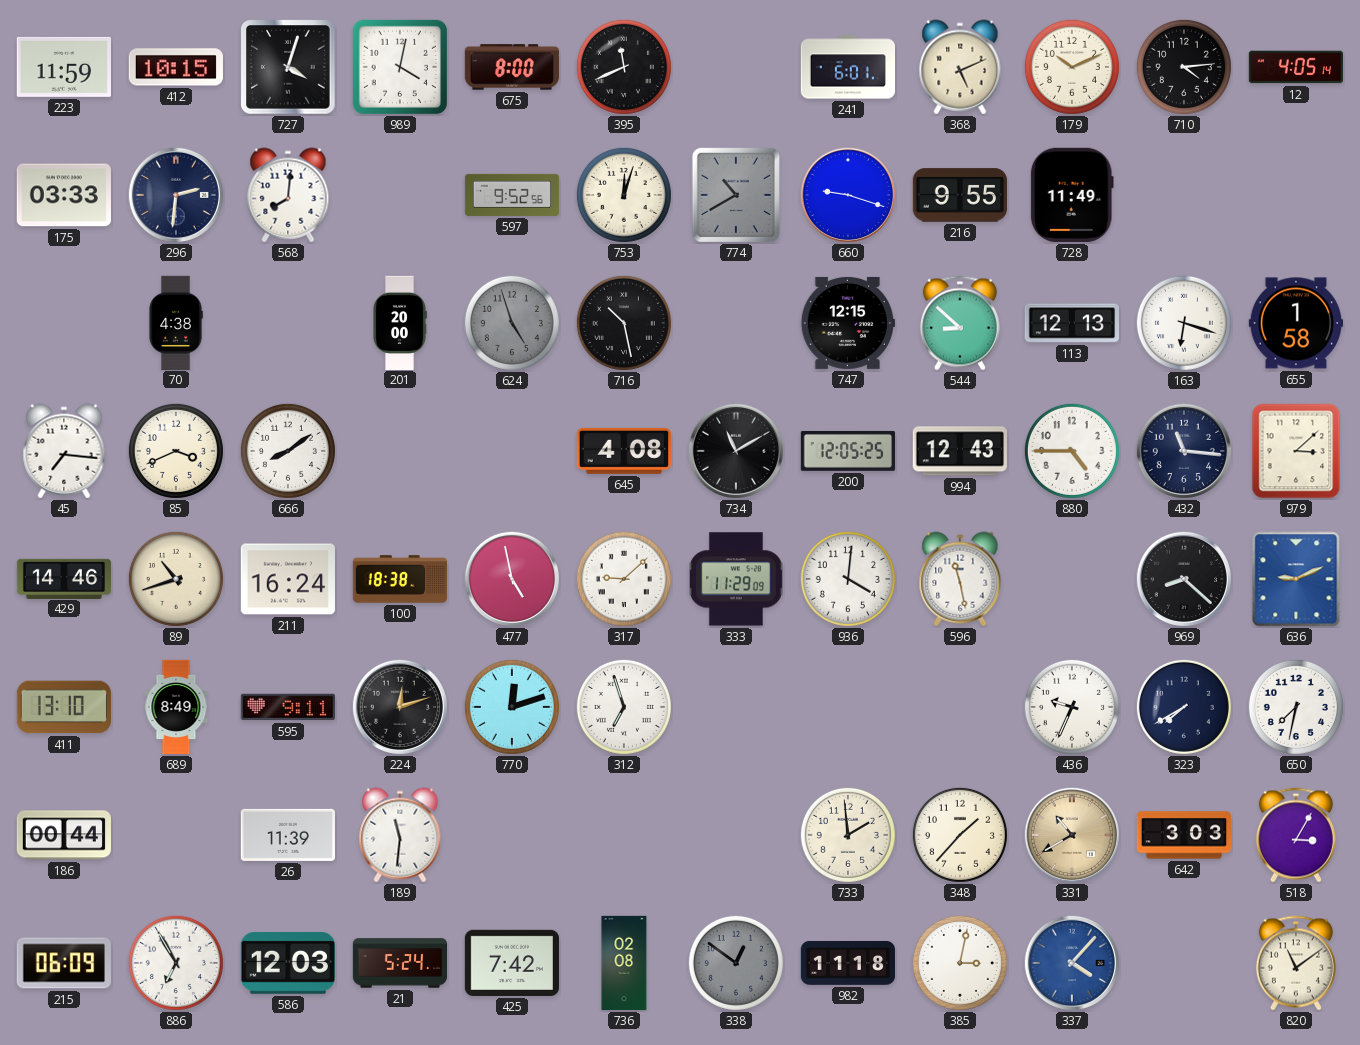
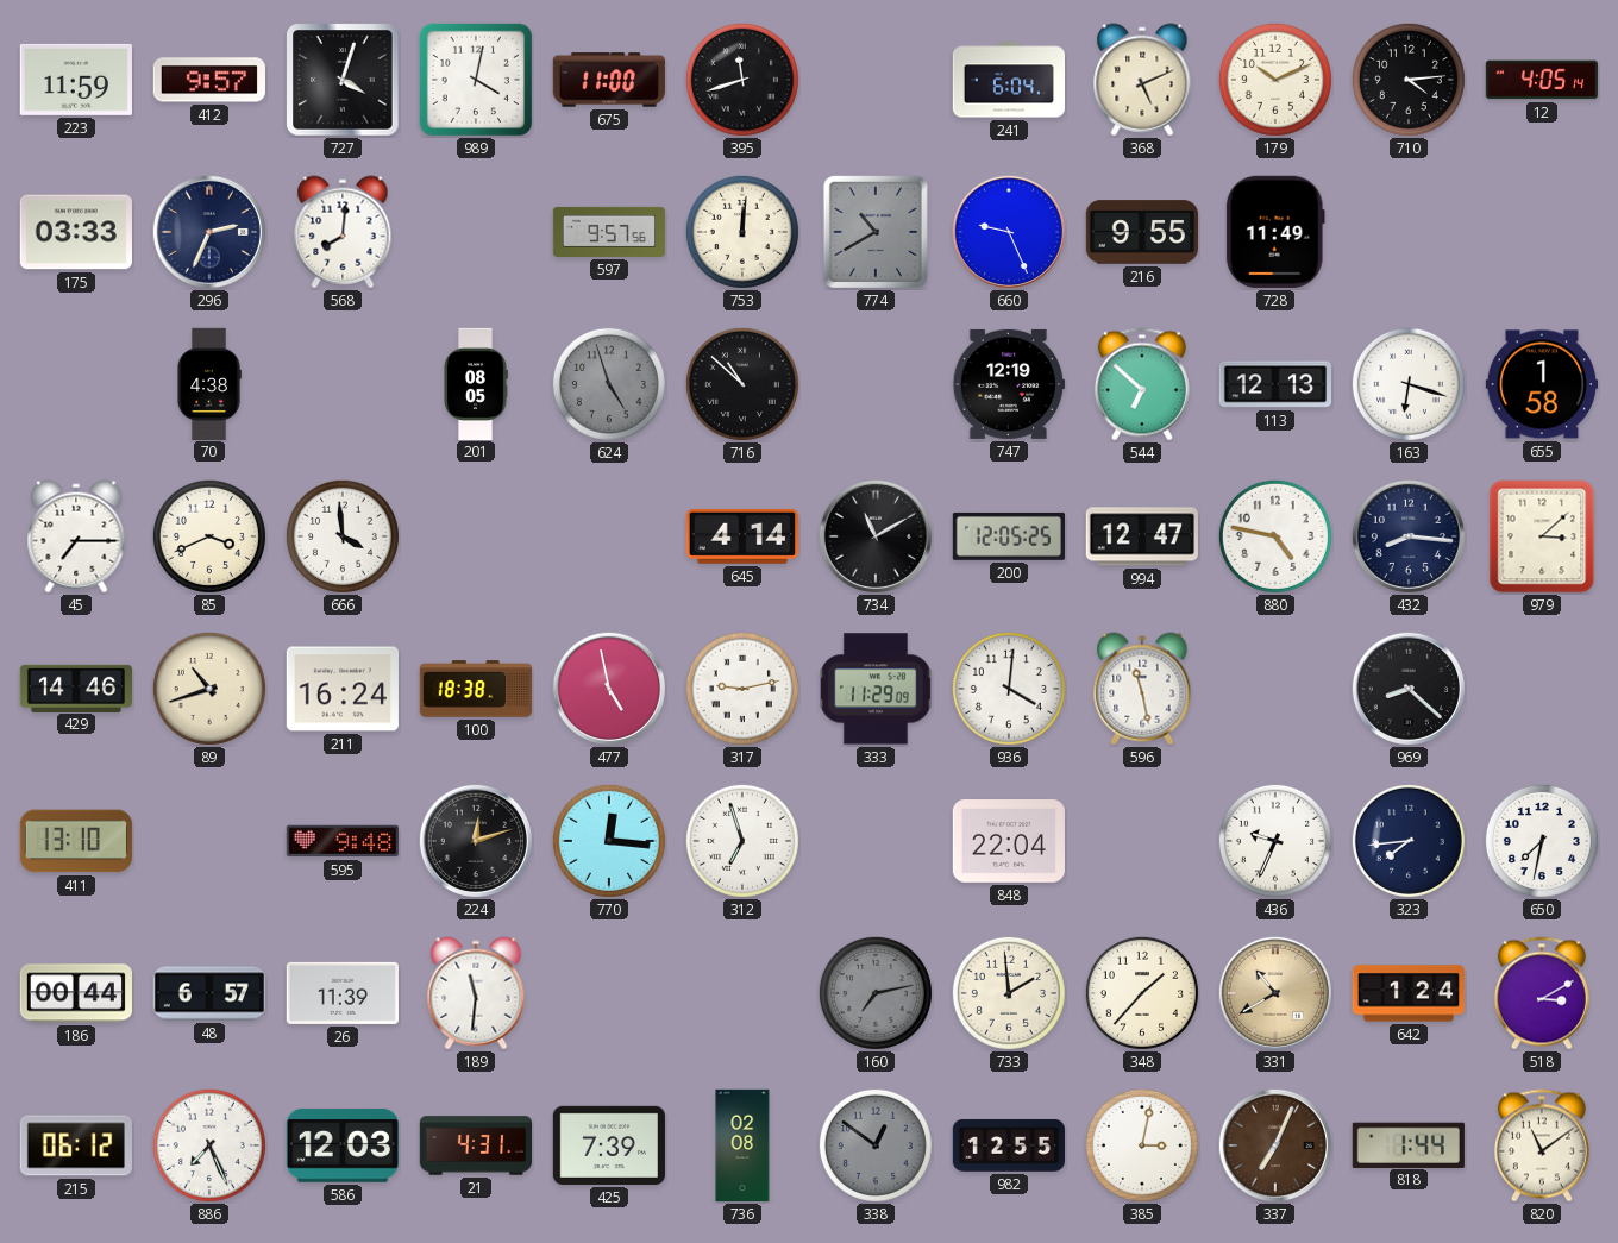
412: 10:15 -> 9:57
675: 8:00 -> 11:00
395: 11:41 -> 11:42
241: 6:01 -> 6:04
296: 2:31 -> 2:34
597: 9:52 -> 9:57
753: 12:03 -> 12:01
660: 9:18 -> 9:26
201: 20:00 -> 08:05
716: 10:28 -> 10:52
747: 12:15 -> 12:19
544: 8:52 -> 6:52
45: 7:16 -> 7:15
666: 8:09 -> 3:59
645: 4:08 -> 4:14
994: 12:43 -> 12:47
880: 4:45 -> 4:47
432: 11:16 -> 8:16
317: 9:08 -> 9:13
636: 9:11 -> none
689: 8:49 -> none
595: 9:11 -> 9:48
770: 12:12 -> 12:16
848: none -> 22:04
323: 7:40 -> 7:44
48: none -> 6:57
160: none -> 7:13
642: 3:03 -> 1:24
518: 3:05 -> 3:10
215: 06:09 -> 06:12
886: 6:55 -> 7:26
21: 5:24 -> 4:31
425: 7:42 -> 7:39
982: 11:18 -> 12:55
337: 4:07 -> 7:04
337 dial: blue -> brown
818: none -> 1:44
